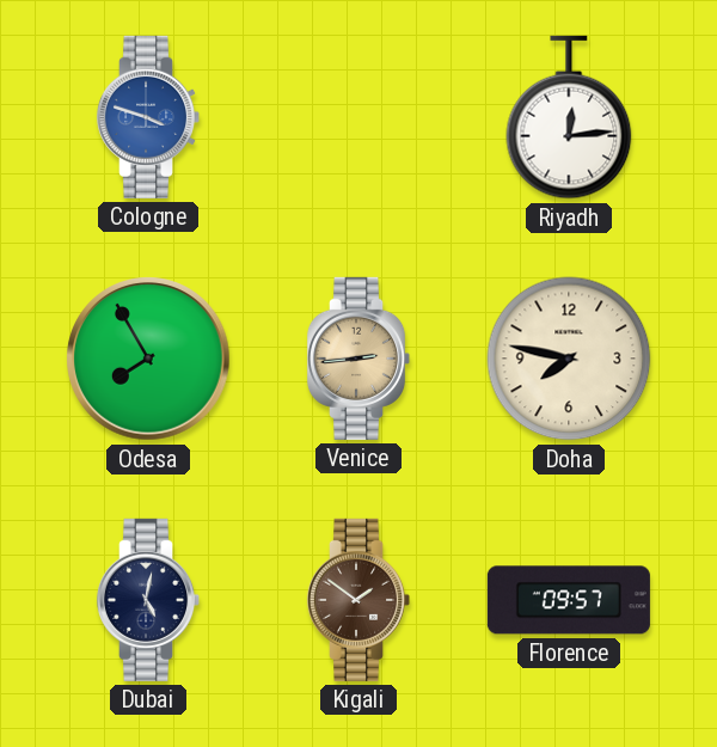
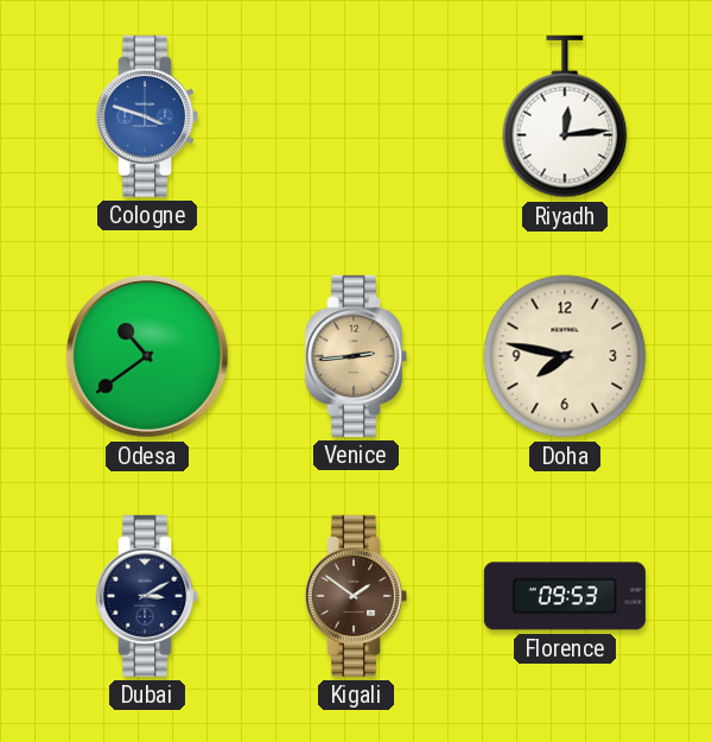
Odesa: 7:55 -> 10:39
Dubai: 5:02 -> 3:10
Florence: 09:57 -> 09:53
